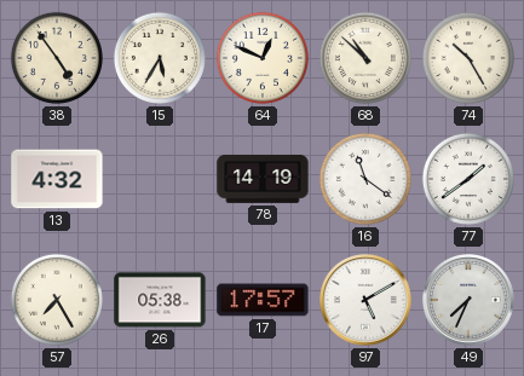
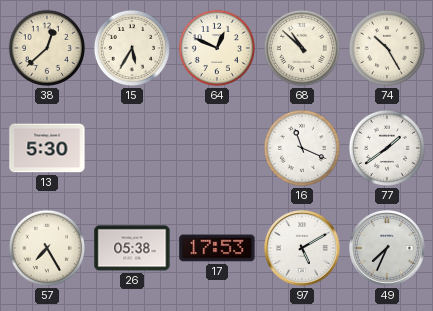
38: 4:54 -> 12:38
13: 4:32 -> 5:30
78: 14:19 -> none
16: 11:21 -> 11:19
17: 17:57 -> 17:53
